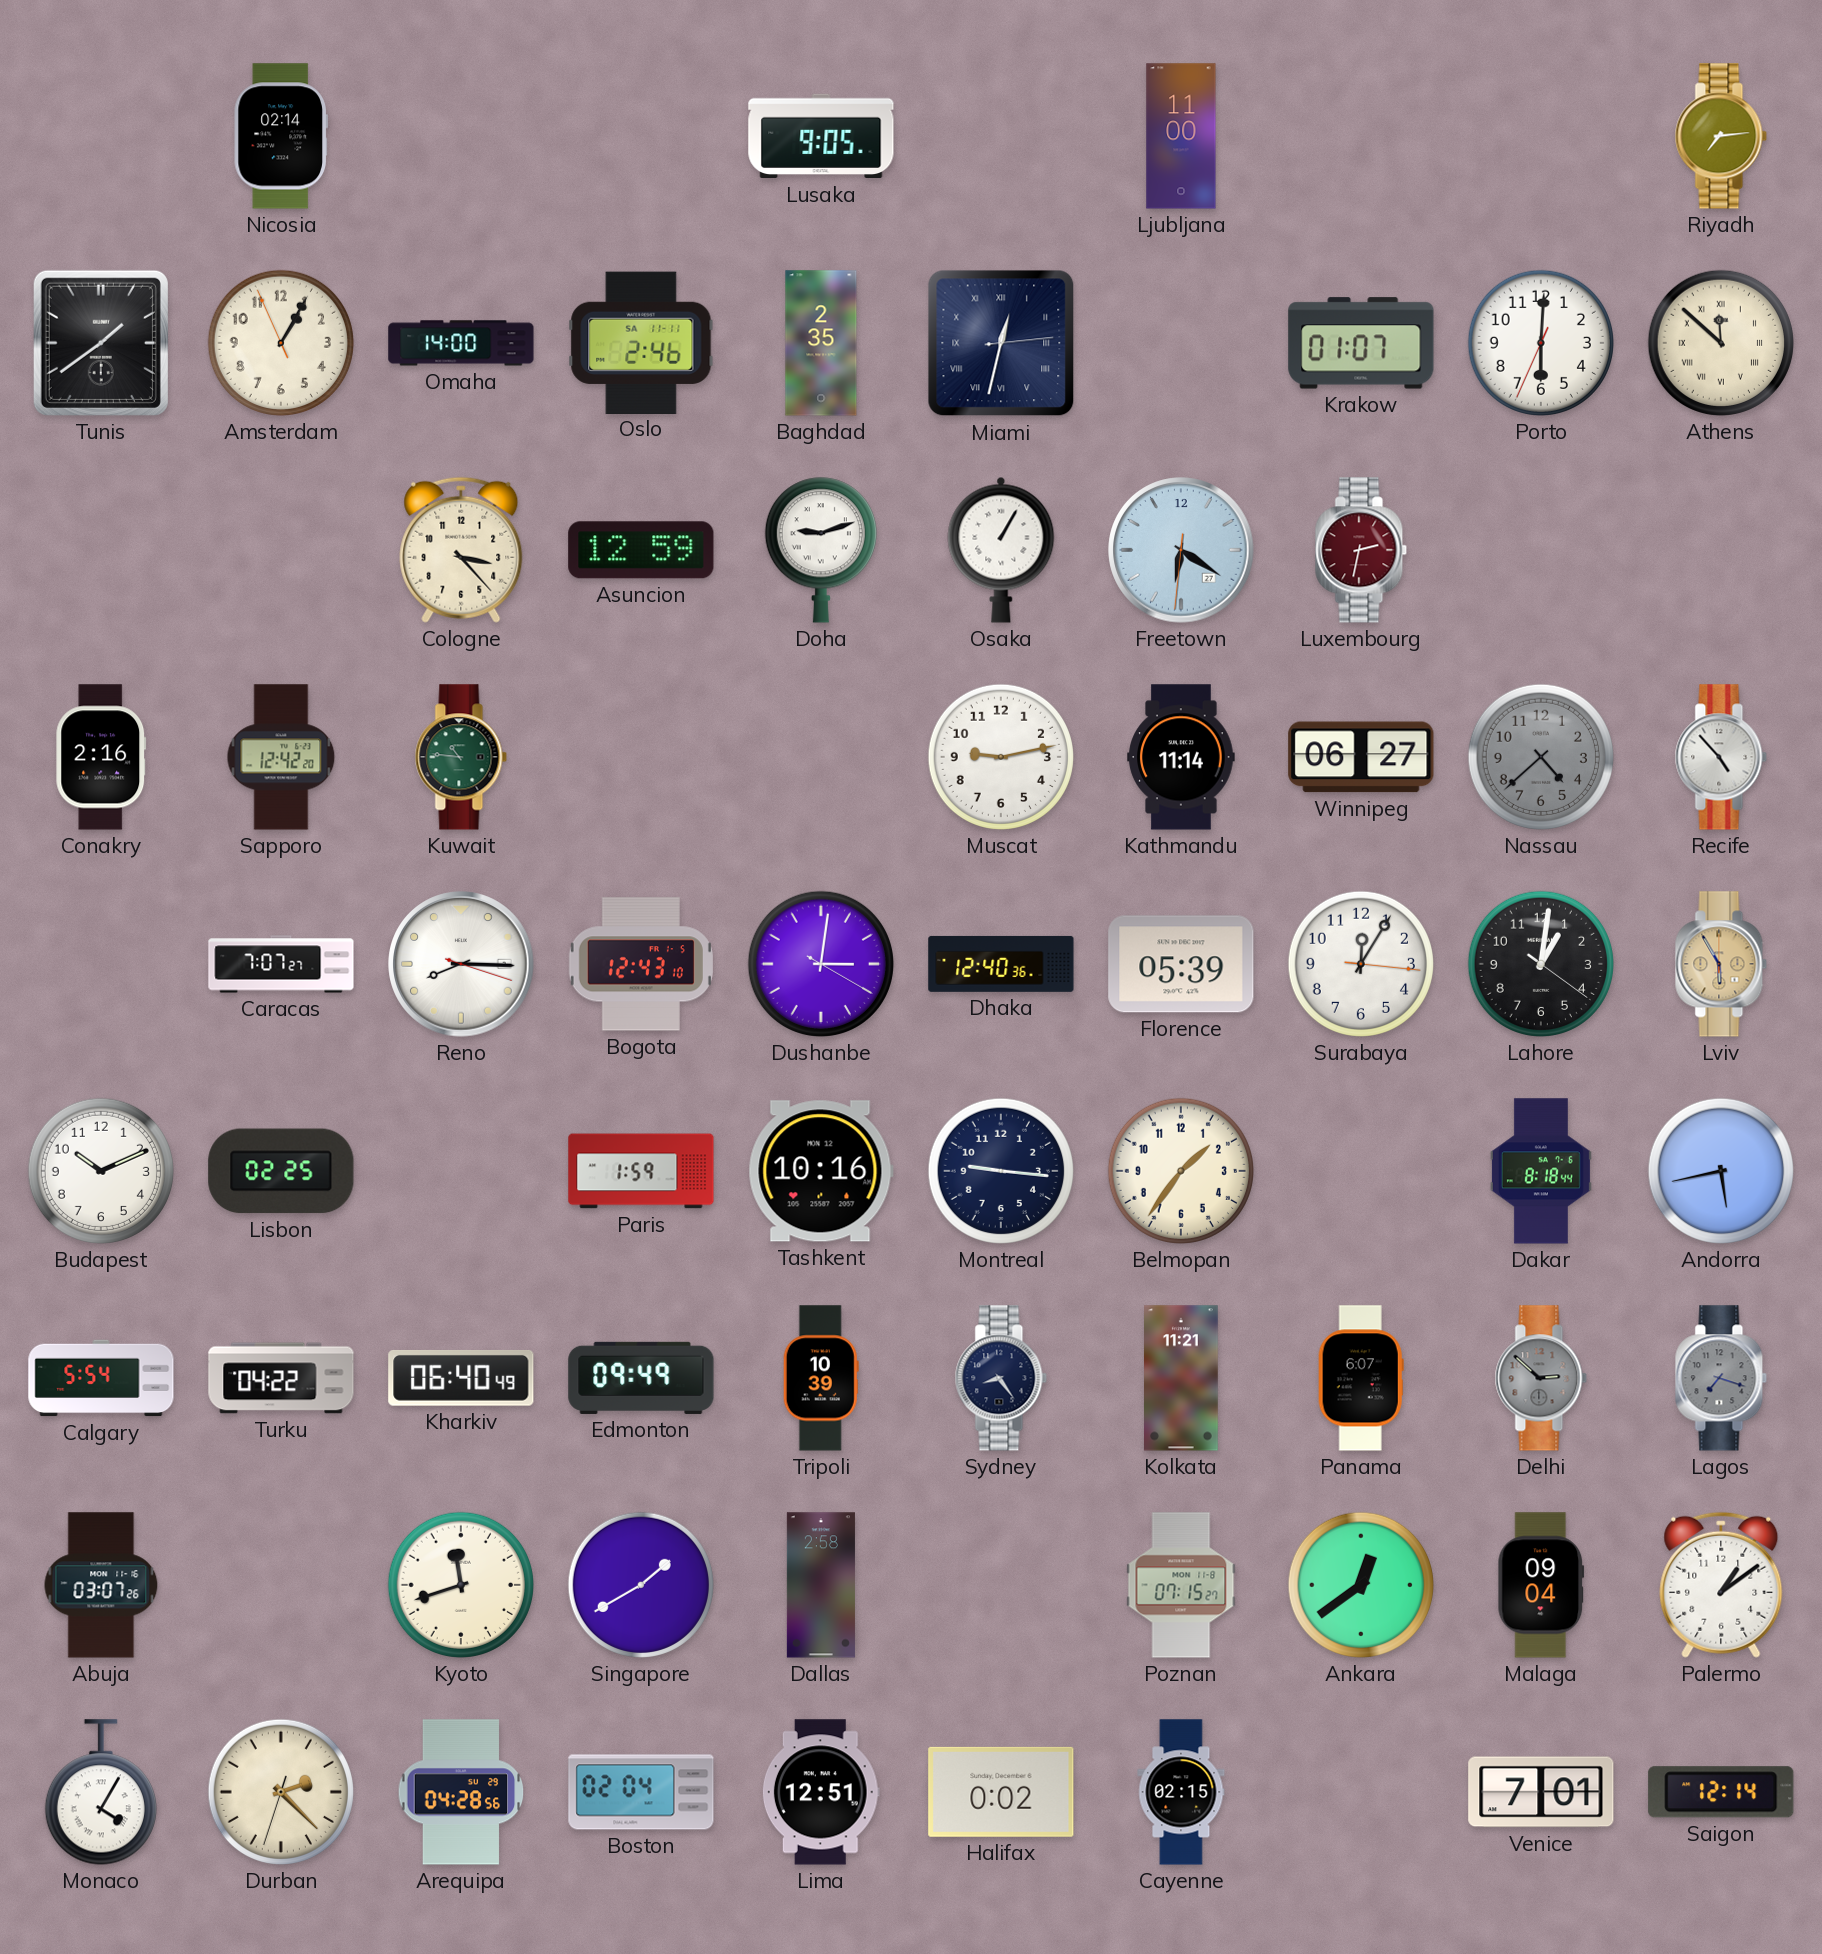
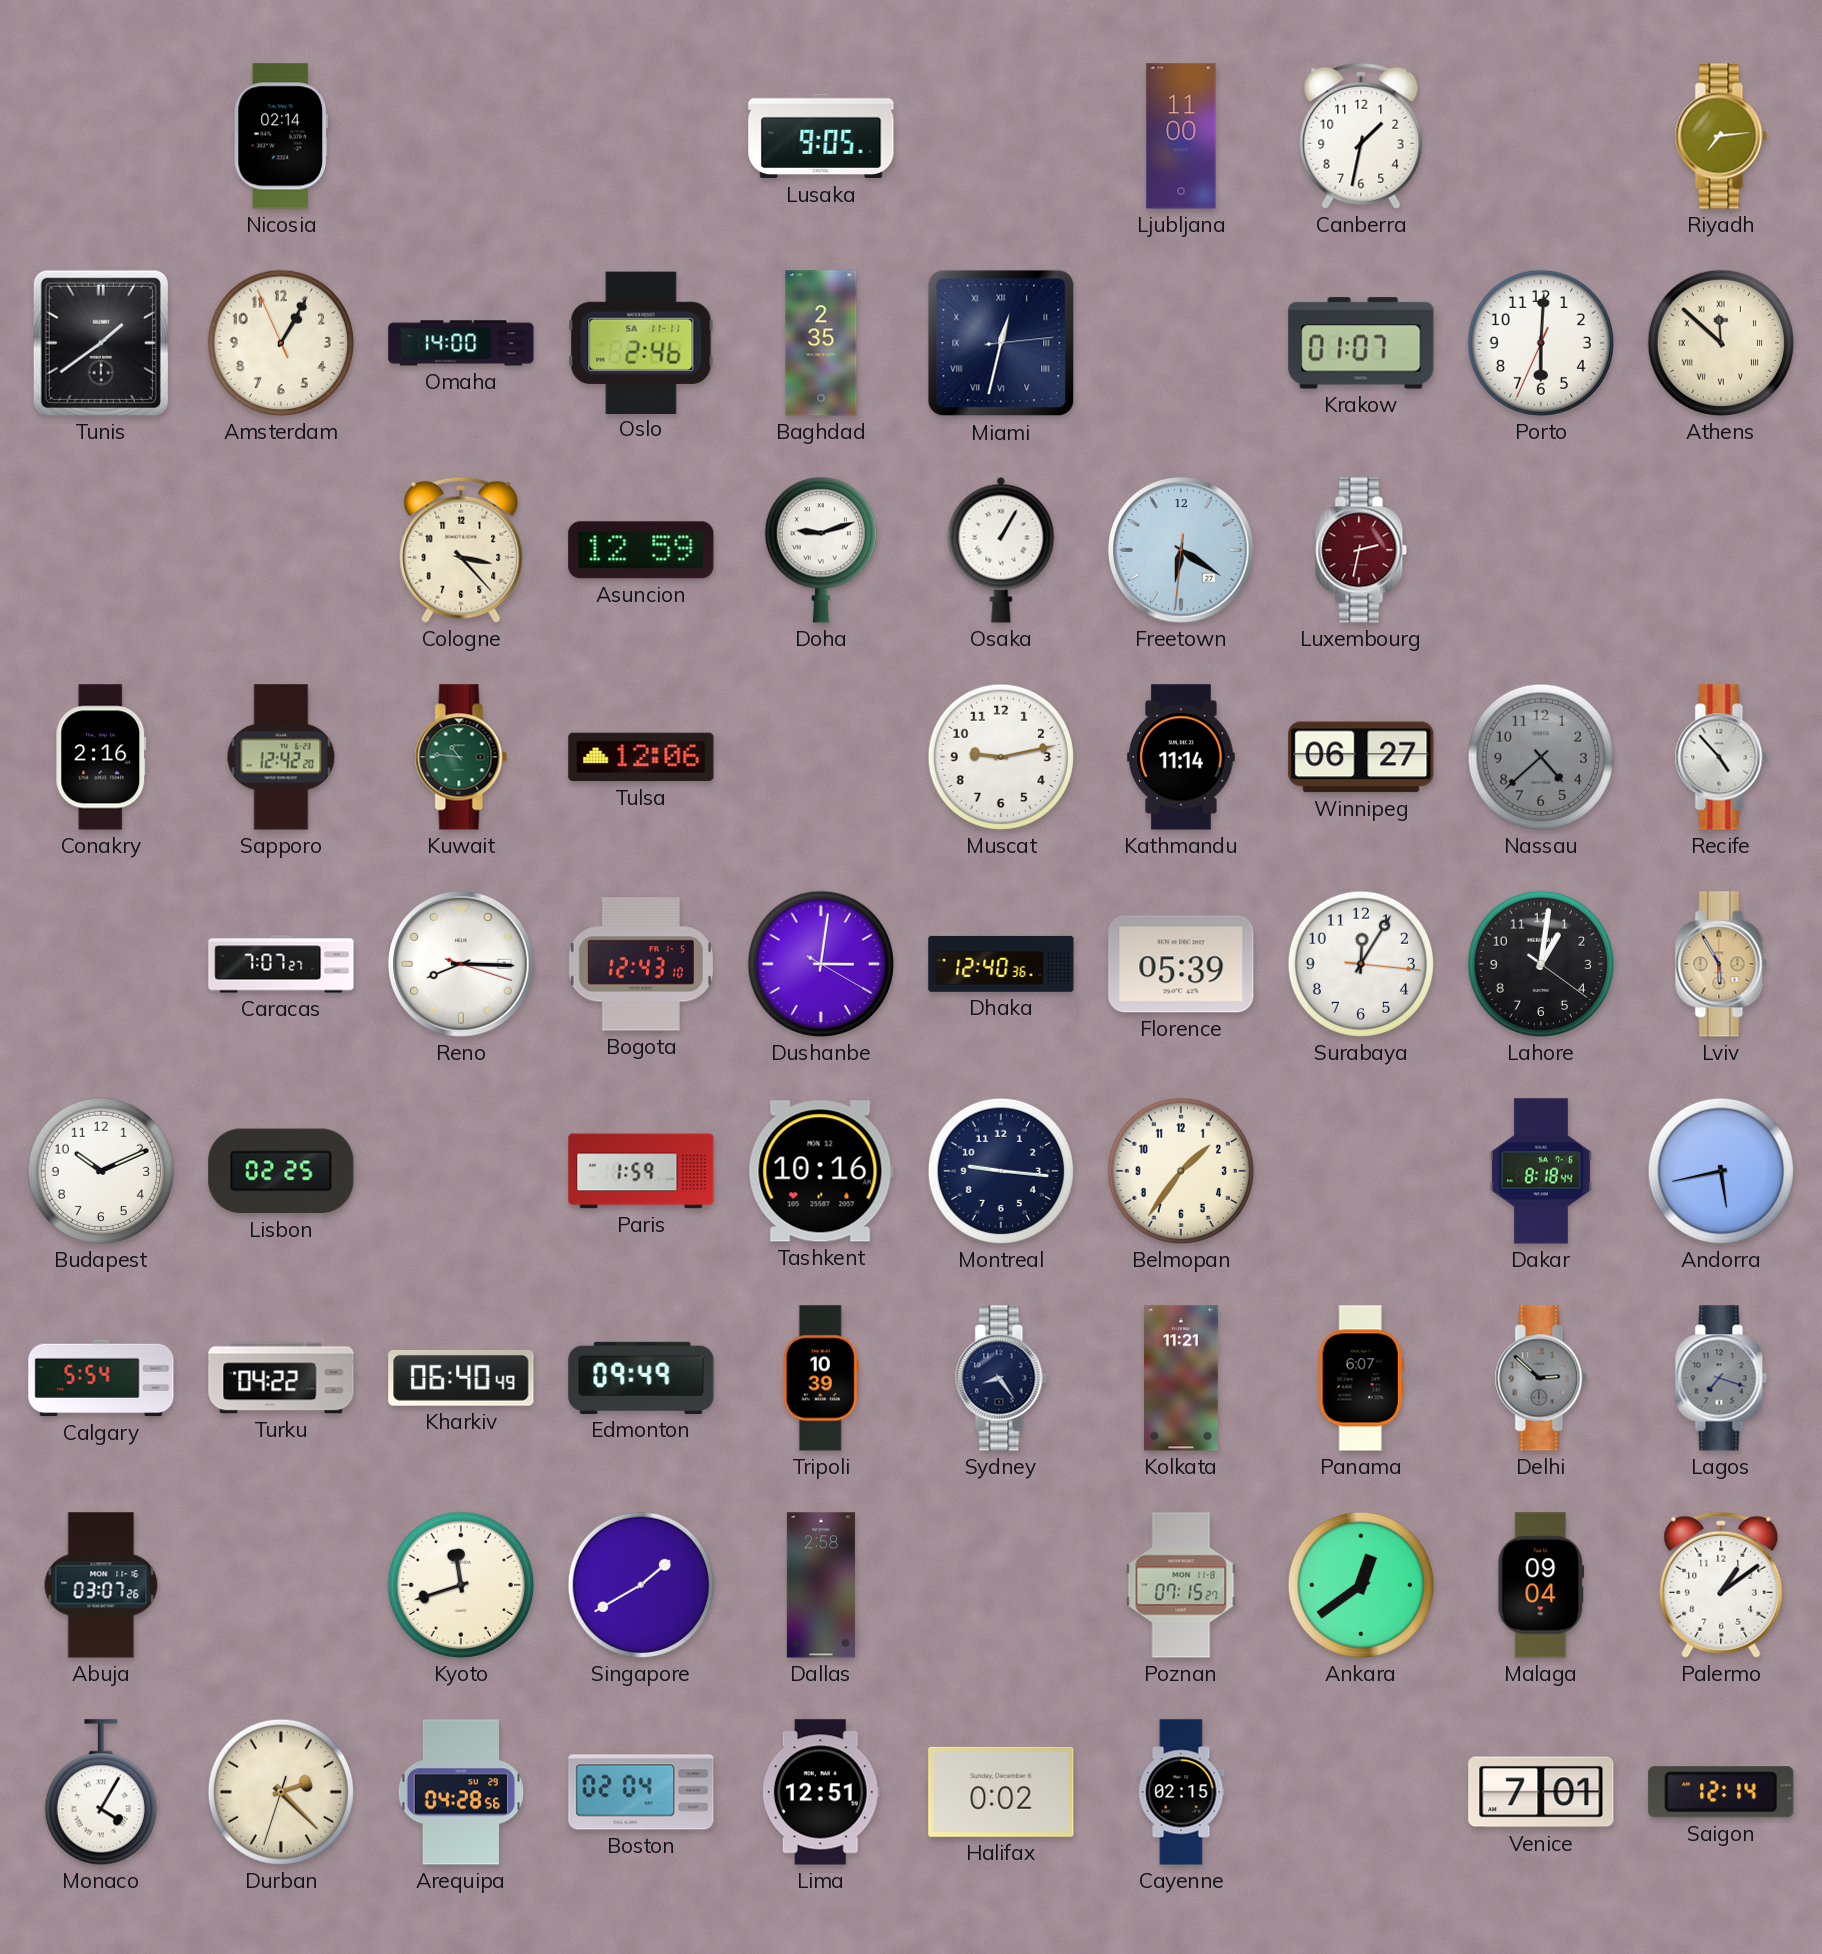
Canberra: none -> 1:32
Tulsa: none -> 12:06
